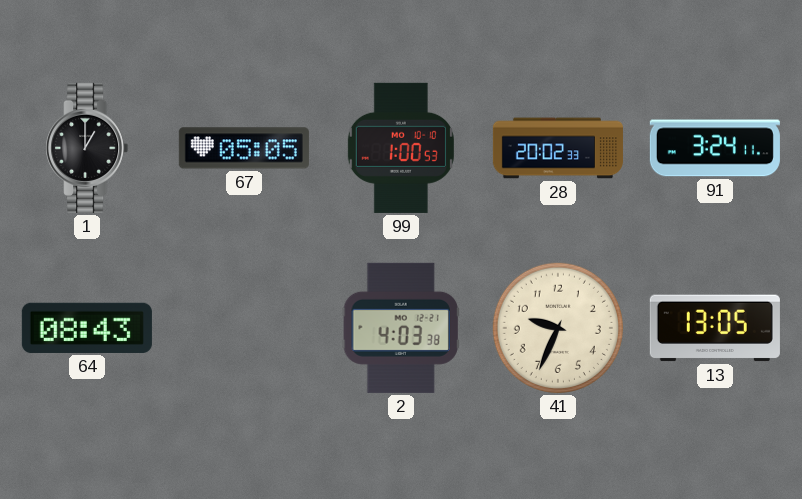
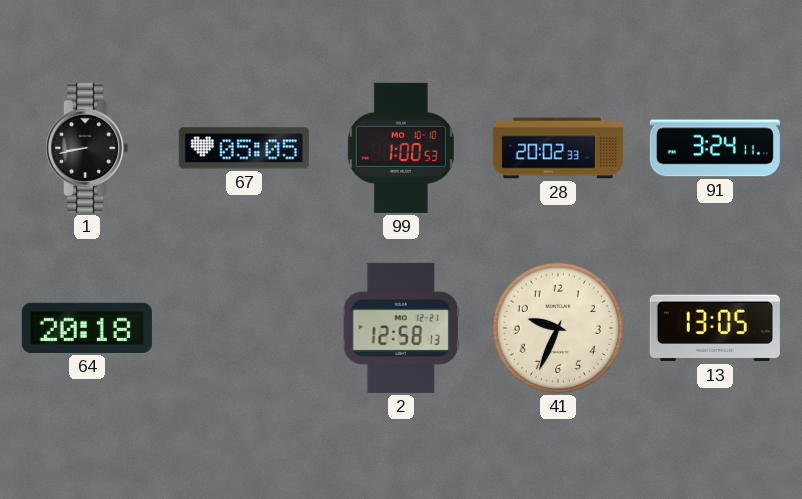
1: 1:00 -> 8:43
64: 08:43 -> 20:18
2: 4:03 -> 12:58
